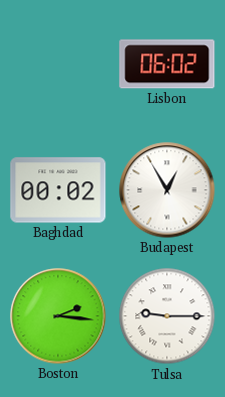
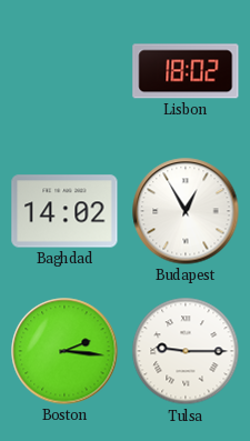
Lisbon: 06:02 -> 18:02
Baghdad: 00:02 -> 14:02
